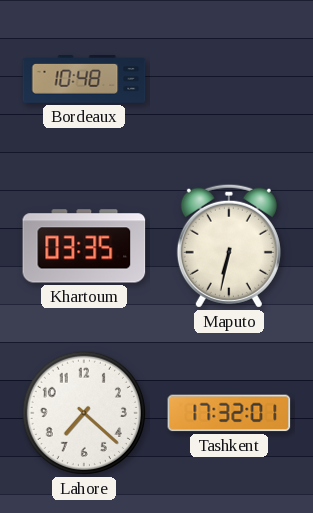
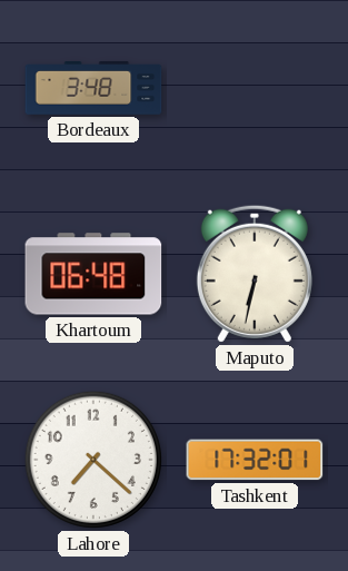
Bordeaux: 10:48 -> 3:48
Khartoum: 03:35 -> 06:48
